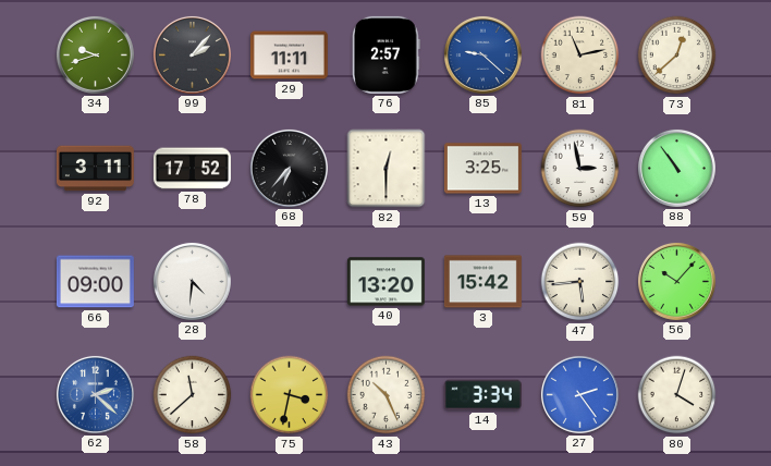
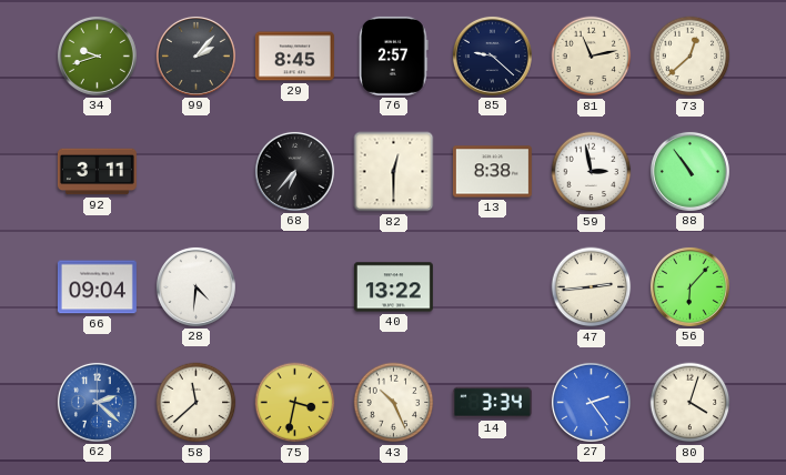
29: 11:11 -> 8:45
85 dial: blue -> navy
78: 17:52 -> none
13: 3:25 -> 8:38
66: 09:00 -> 09:04
40: 13:20 -> 13:22
3: 15:42 -> none
47: 5:44 -> 2:44
56: 10:07 -> 6:07
